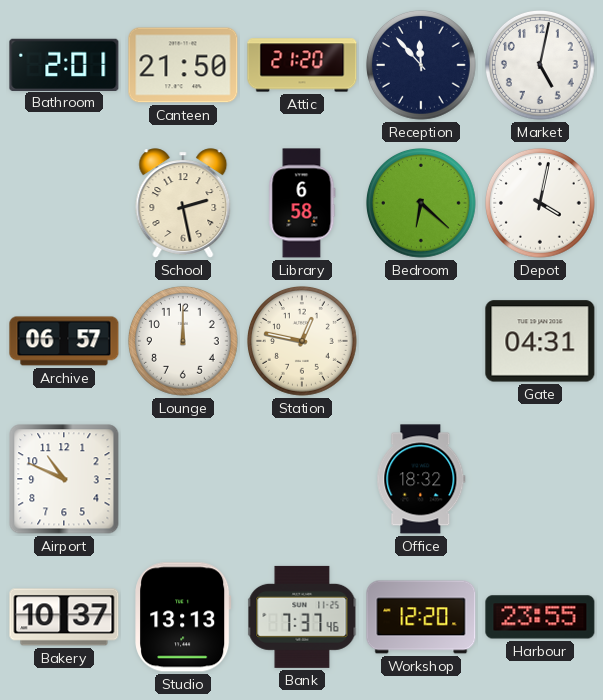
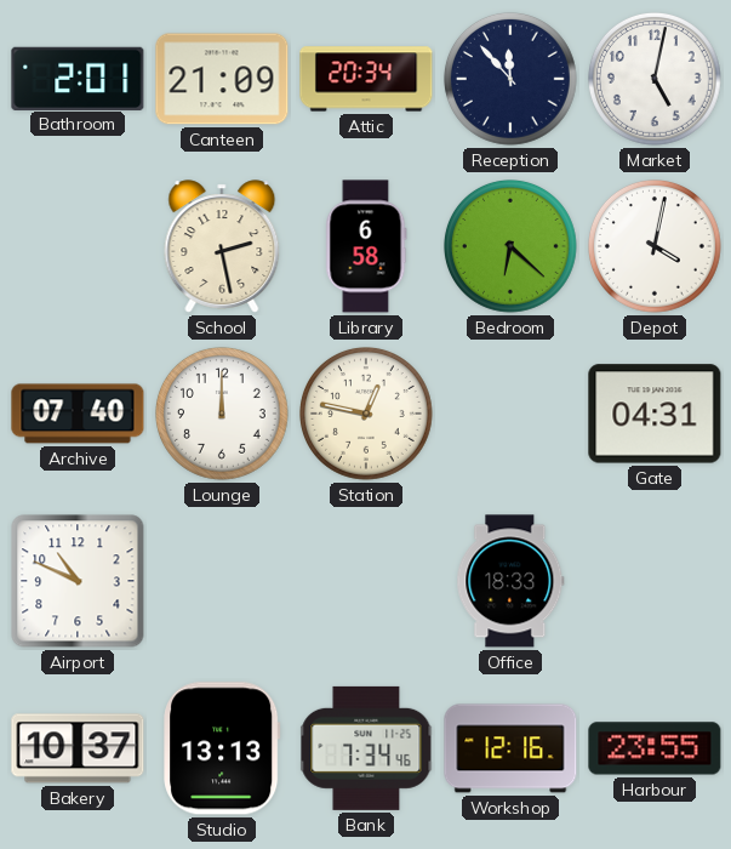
Canteen: 21:50 -> 21:09
Attic: 21:20 -> 20:34
Archive: 06:57 -> 07:40
Office: 18:32 -> 18:33
Bank: 7:37 -> 7:34
Workshop: 12:20 -> 12:16
